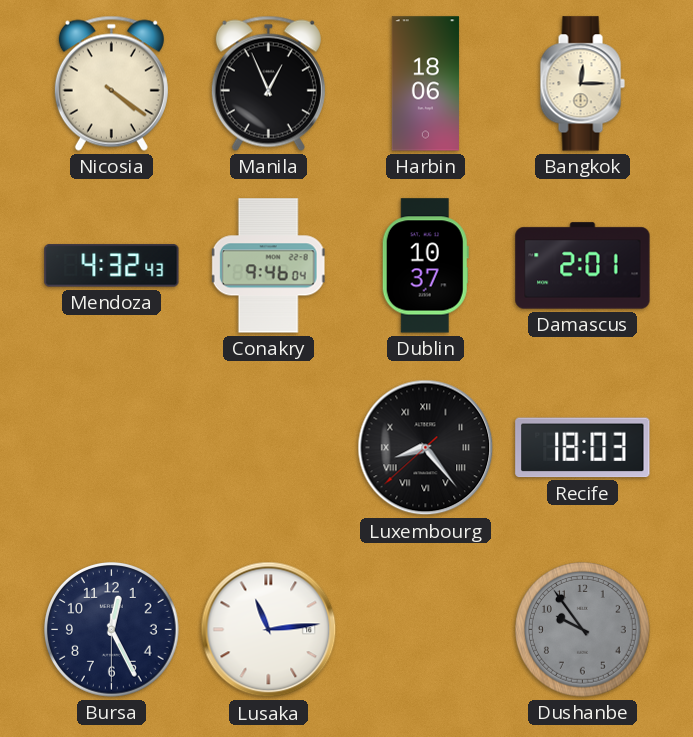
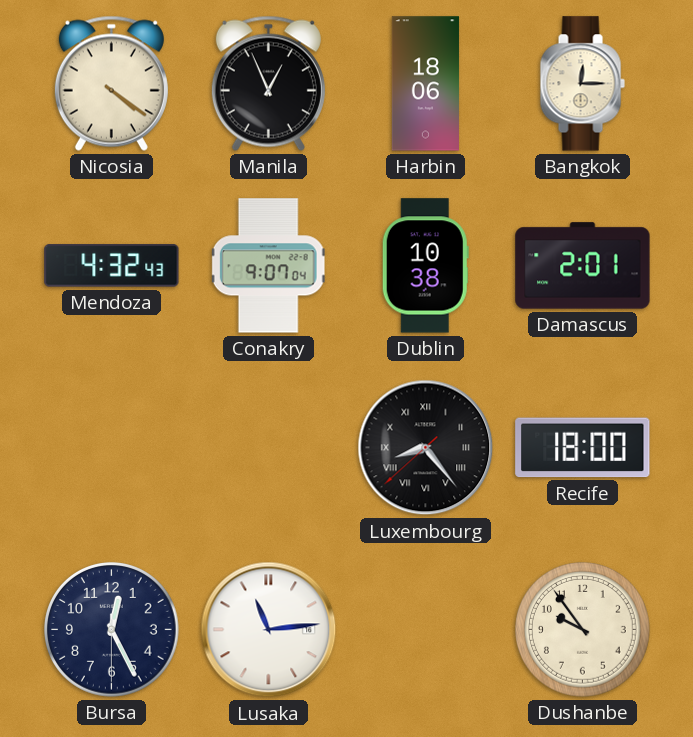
Conakry: 9:46 -> 9:07
Dublin: 10:37 -> 10:38
Recife: 18:03 -> 18:00
Dushanbe dial: grey -> cream
